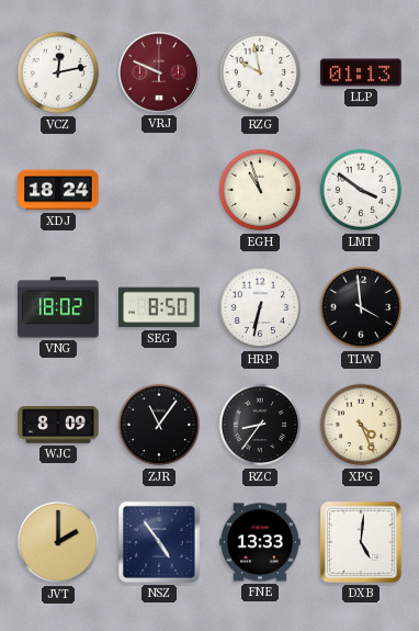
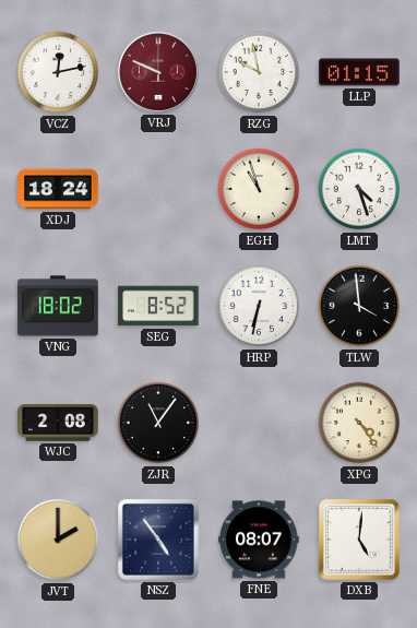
LLP: 01:13 -> 01:15
LMT: 3:51 -> 4:27
SEG: 8:50 -> 8:52
WJC: 8:09 -> 2:08
RZC: 8:36 -> none
XPG: 4:26 -> 4:24
FNE: 13:33 -> 08:07
